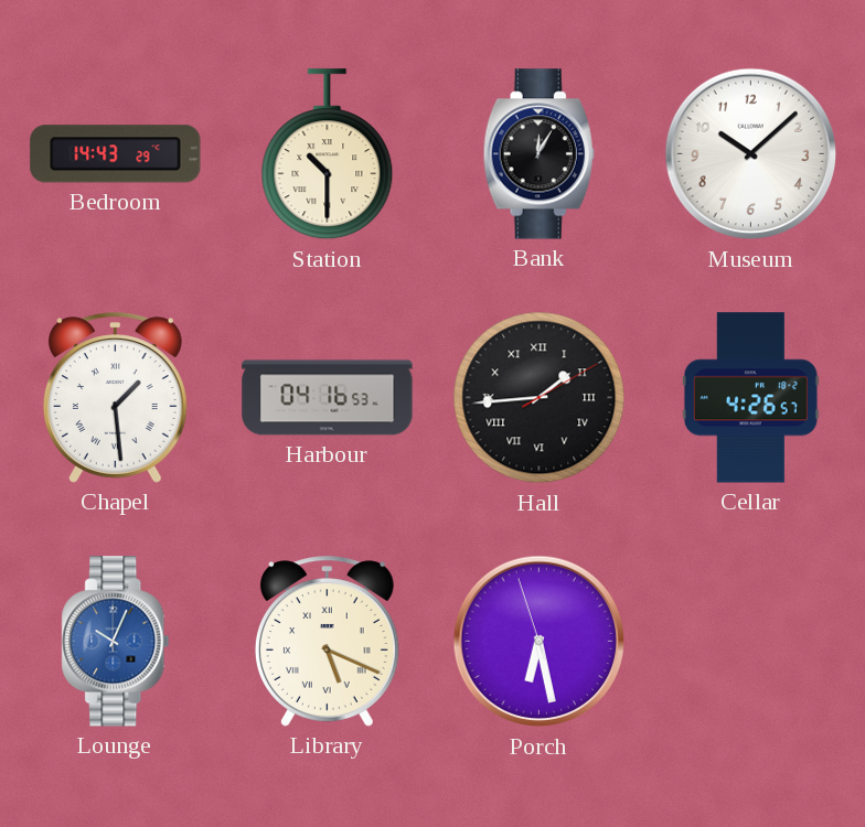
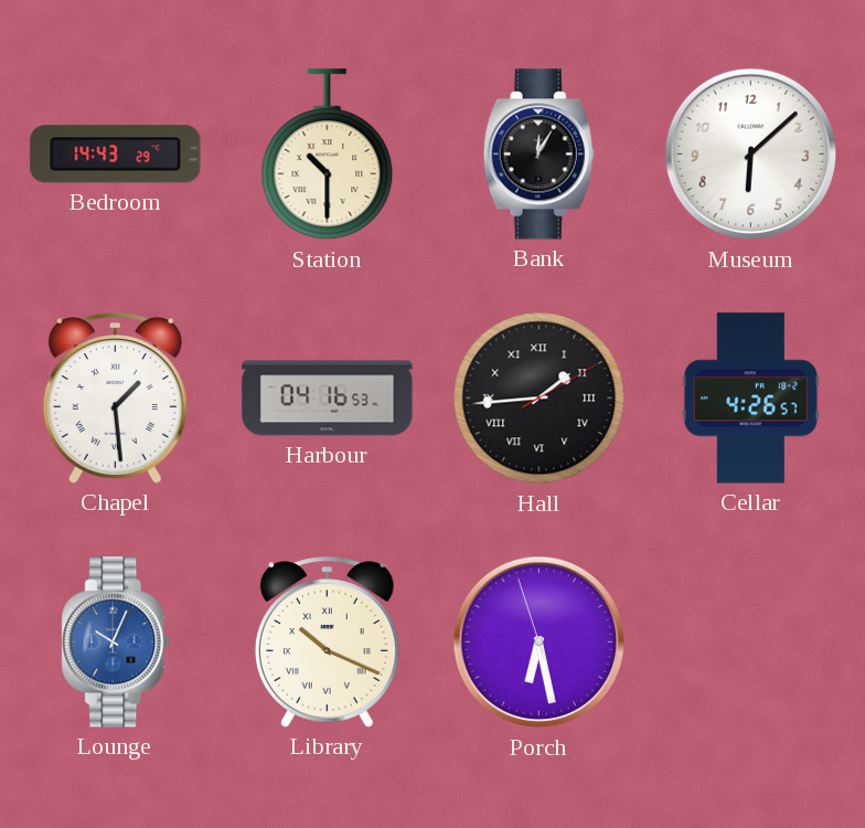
Museum: 10:08 -> 6:08
Library: 5:19 -> 10:19
